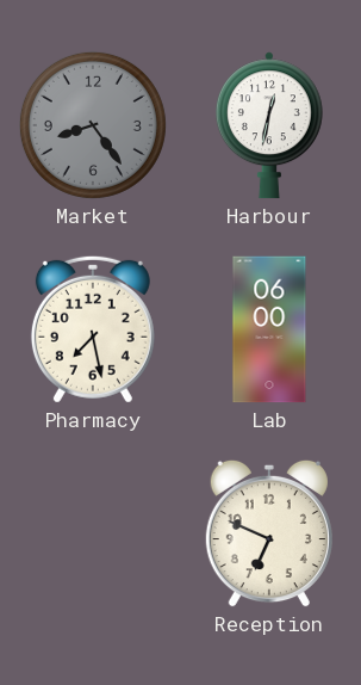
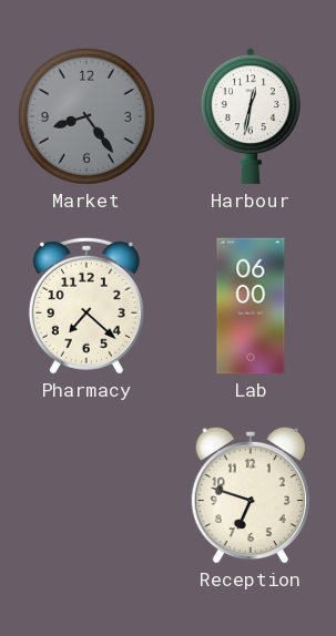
Pharmacy: 7:28 -> 7:22
Reception: 6:49 -> 6:48
